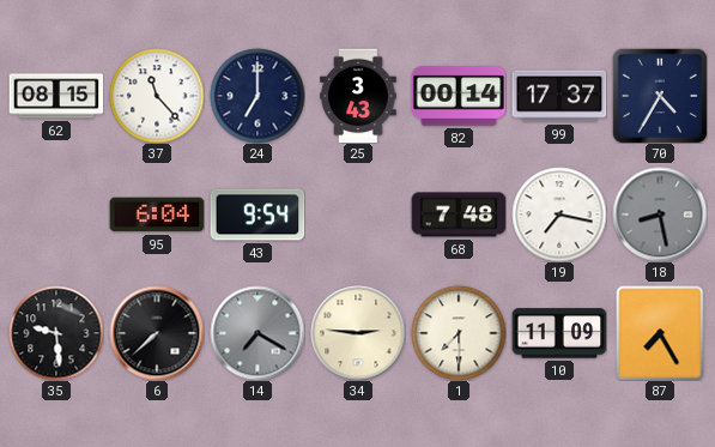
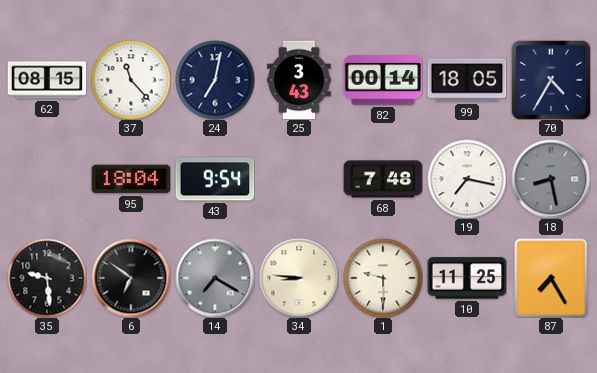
24: 7:00 -> 7:02
99: 17:37 -> 18:05
95: 6:04 -> 18:04
6: 7:38 -> 6:51
34: 2:46 -> 8:46
1: 7:30 -> 9:30
10: 11:09 -> 11:25
